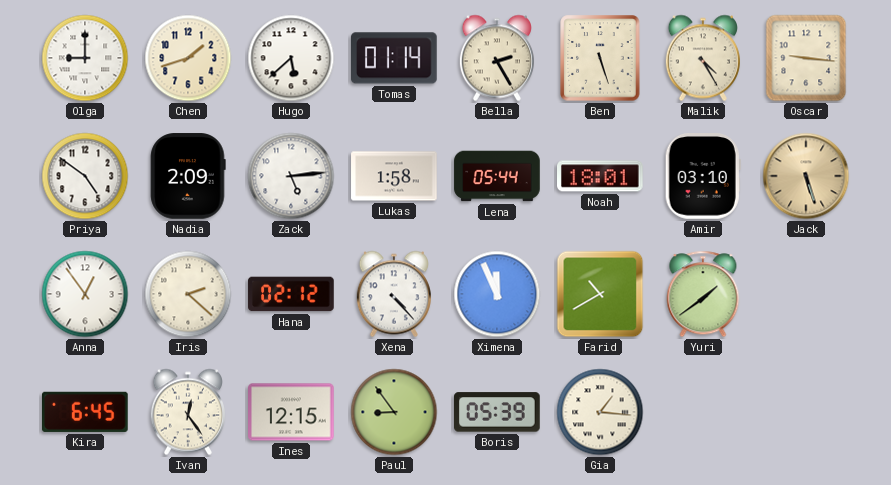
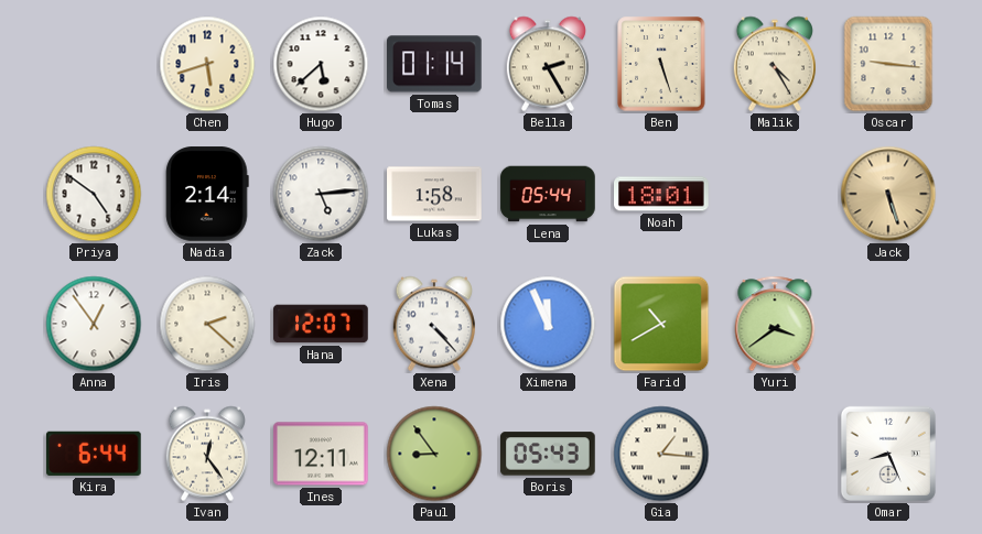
Olga: 9:00 -> none
Chen: 1:42 -> 5:42
Nadia: 2:09 -> 2:14
Amir: 03:10 -> none
Hana: 02:12 -> 12:07
Yuri: 1:39 -> 3:39
Kira: 6:45 -> 6:44
Ines: 12:15 -> 12:11
Boris: 05:39 -> 05:43
Omar: none -> 8:26
